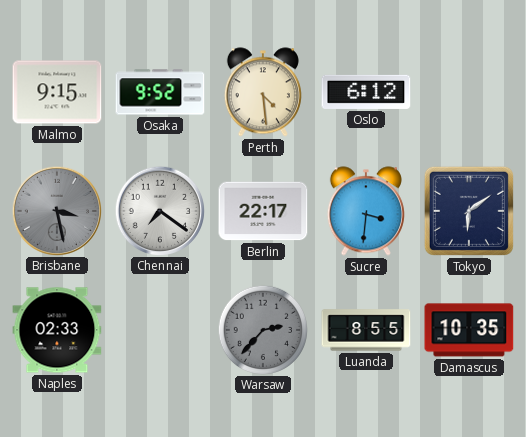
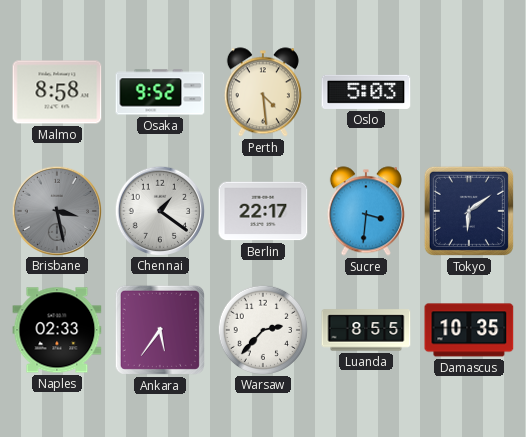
Malmo: 9:15 -> 8:58
Oslo: 6:12 -> 5:03
Chennai: 7:21 -> 1:21
Ankara: none -> 5:36
Warsaw dial: grey -> white
